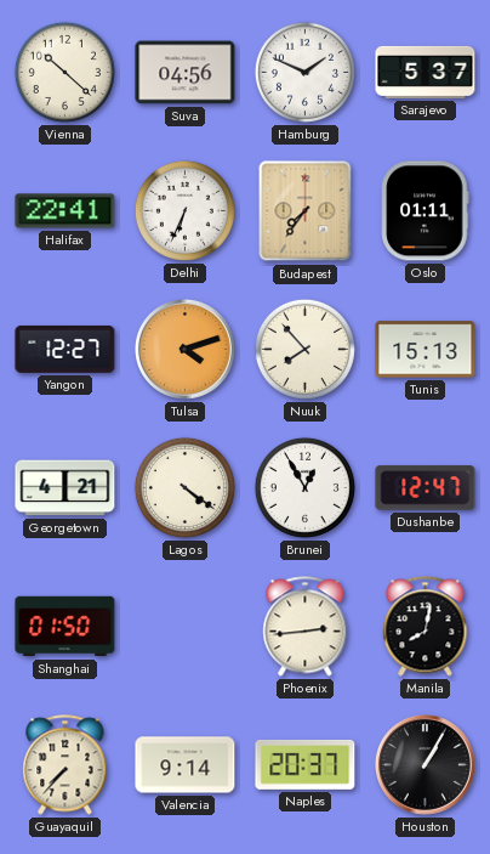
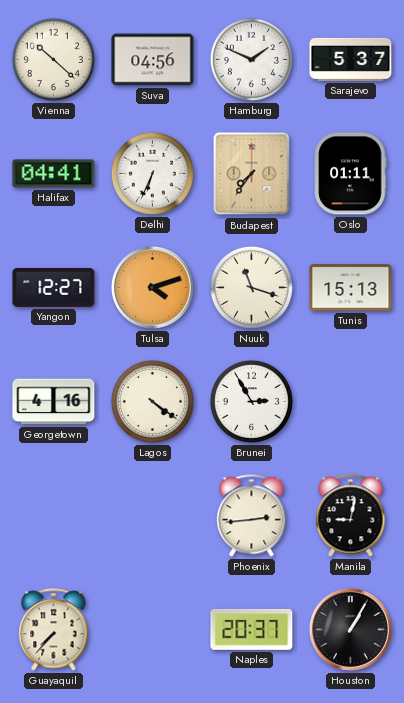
Halifax: 22:41 -> 04:41
Nuuk: 7:53 -> 11:18
Georgetown: 4:21 -> 4:16
Brunei: 12:55 -> 2:55
Dushanbe: 12:47 -> none
Shanghai: 01:50 -> none
Manila: 8:02 -> 9:02
Valencia: 9:14 -> none
